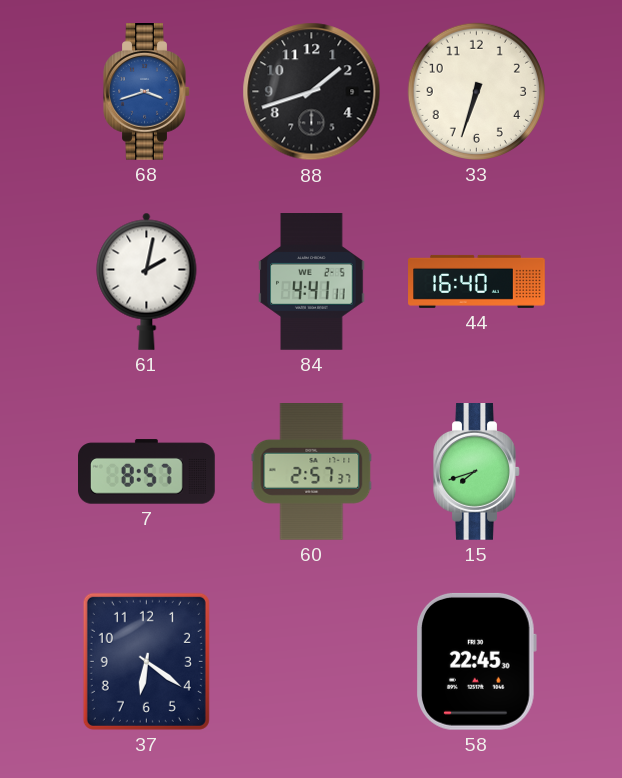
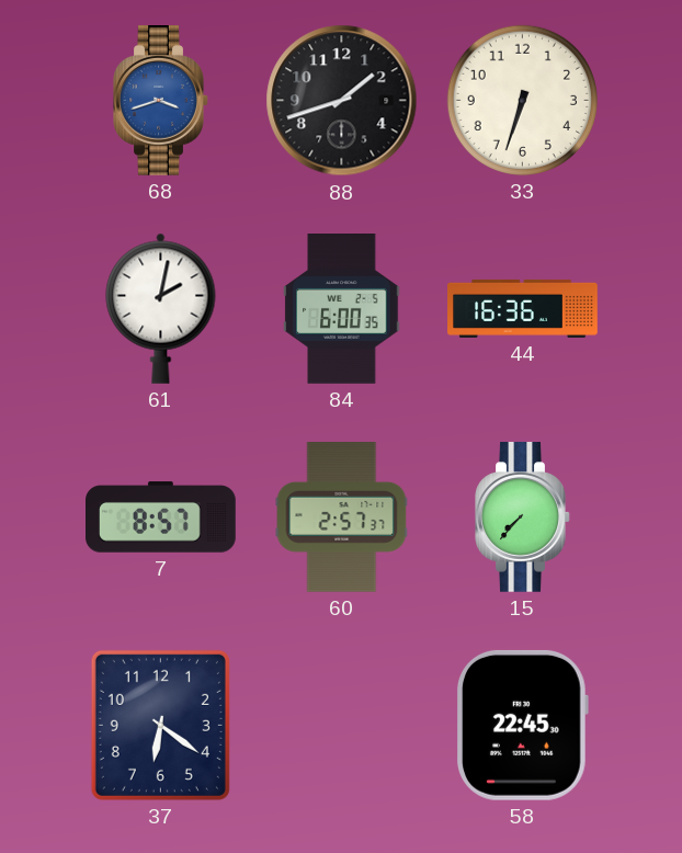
84: 4:41 -> 6:00
44: 16:40 -> 16:36
15: 7:42 -> 7:37
